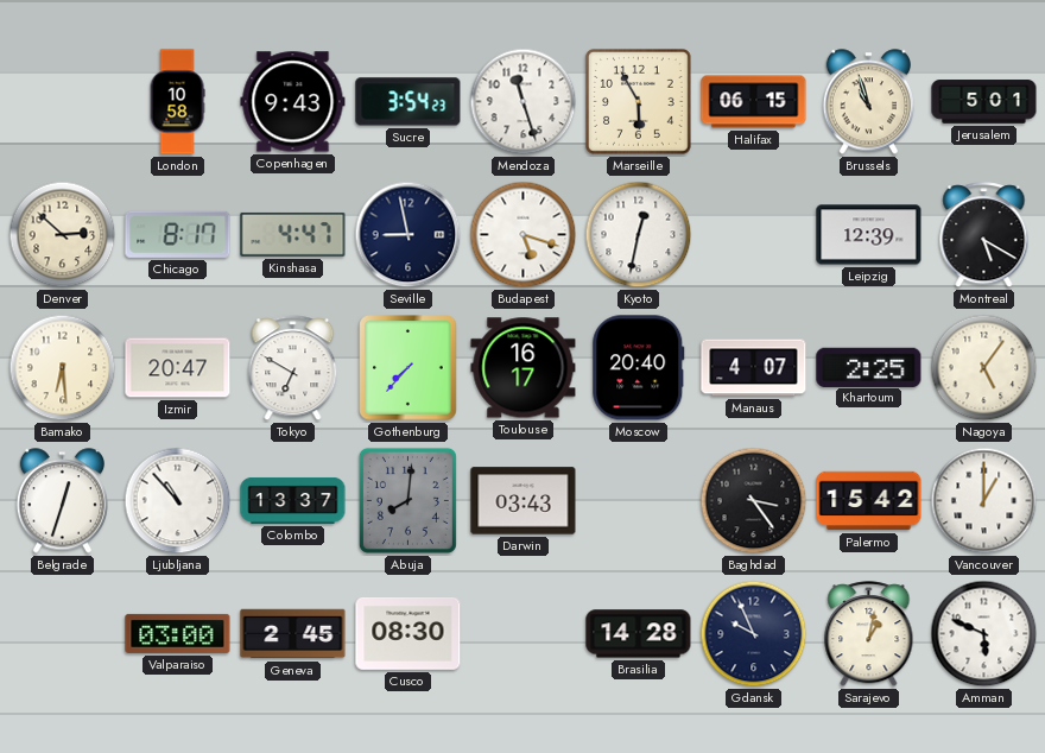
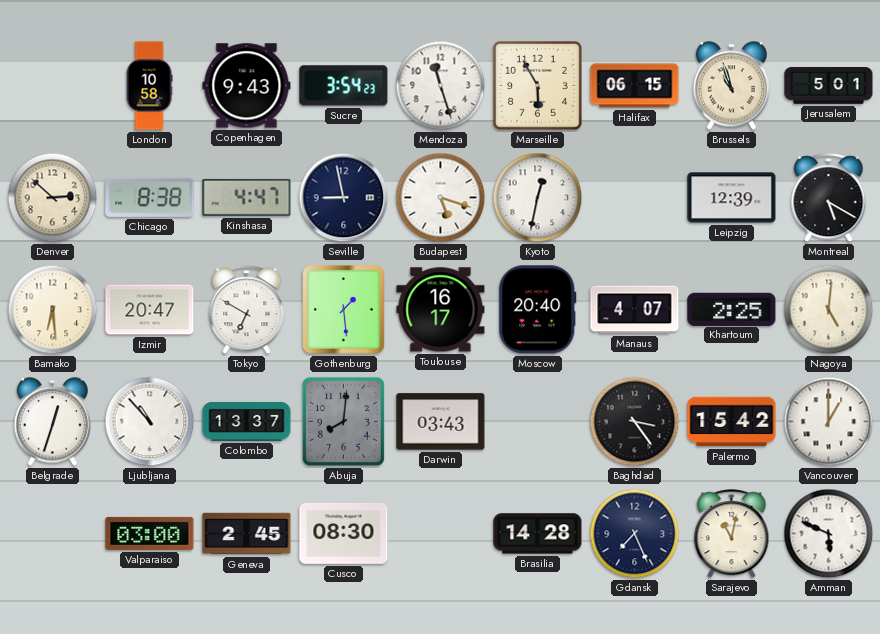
Chicago: 8:17 -> 8:38
Gothenburg: 7:37 -> 1:29
Nagoya: 5:06 -> 5:01
Gdansk: 9:56 -> 7:26
Sarajevo: 1:02 -> 11:02
